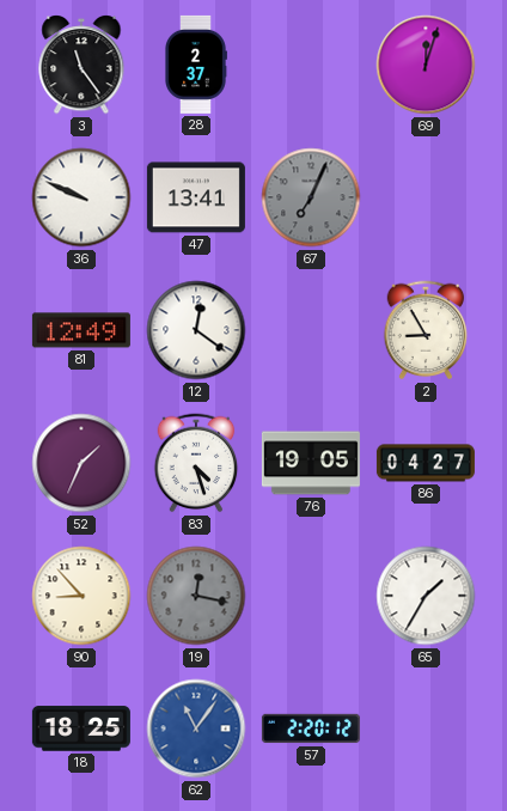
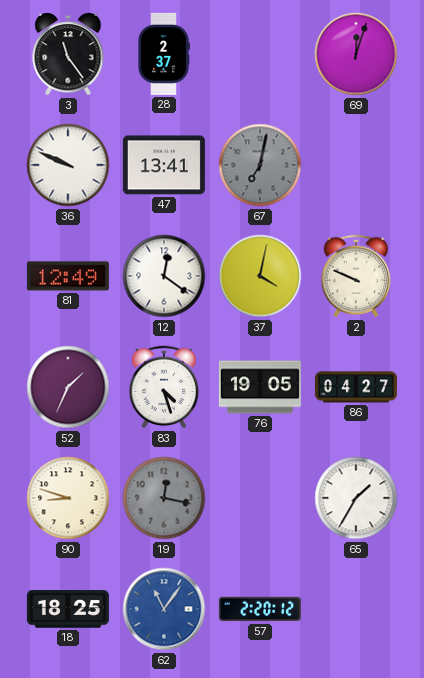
67: 7:04 -> 7:02
37: none -> 4:02
2: 8:55 -> 9:49
90: 8:53 -> 8:48
